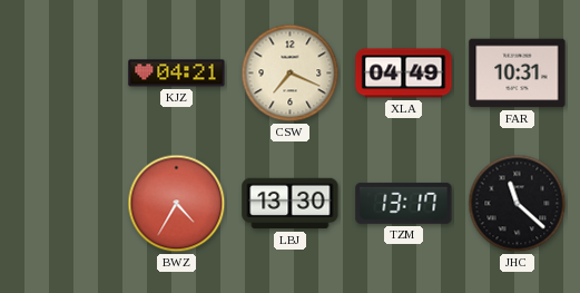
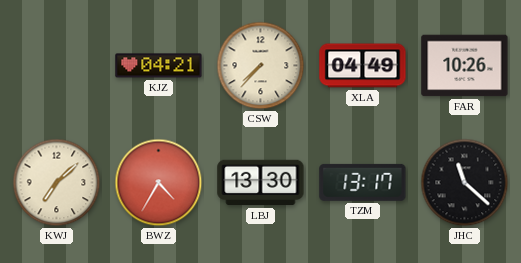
CSW: 7:19 -> 7:37
FAR: 10:31 -> 10:26
KWJ: none -> 7:08
